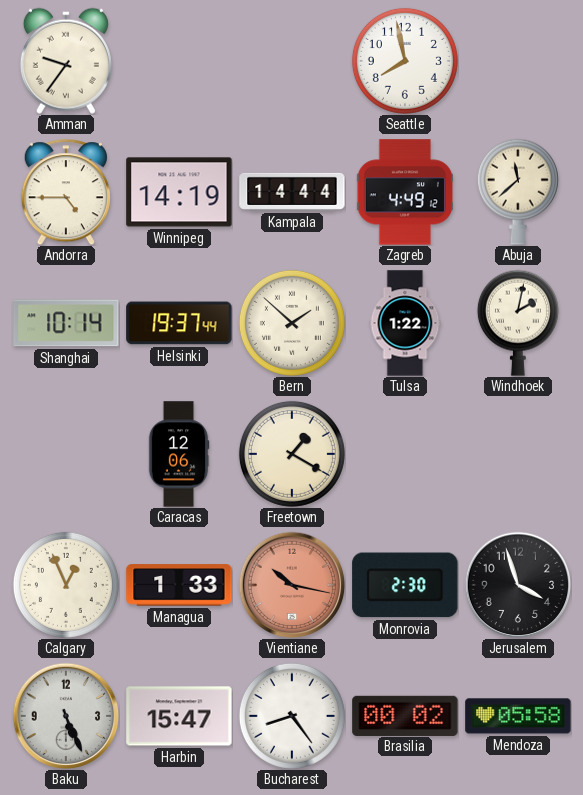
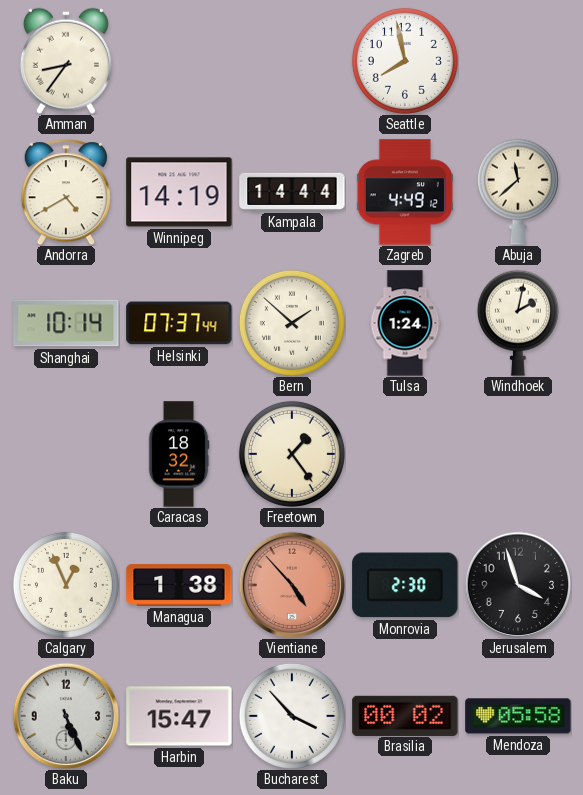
Amman: 9:36 -> 8:36
Andorra: 4:45 -> 4:40
Helsinki: 19:37 -> 07:37
Tulsa: 1:22 -> 1:24
Caracas: 12:06 -> 18:32
Freetown: 1:20 -> 1:24
Managua: 1:33 -> 1:38
Vientiane: 10:17 -> 4:53
Bucharest: 8:24 -> 3:53
